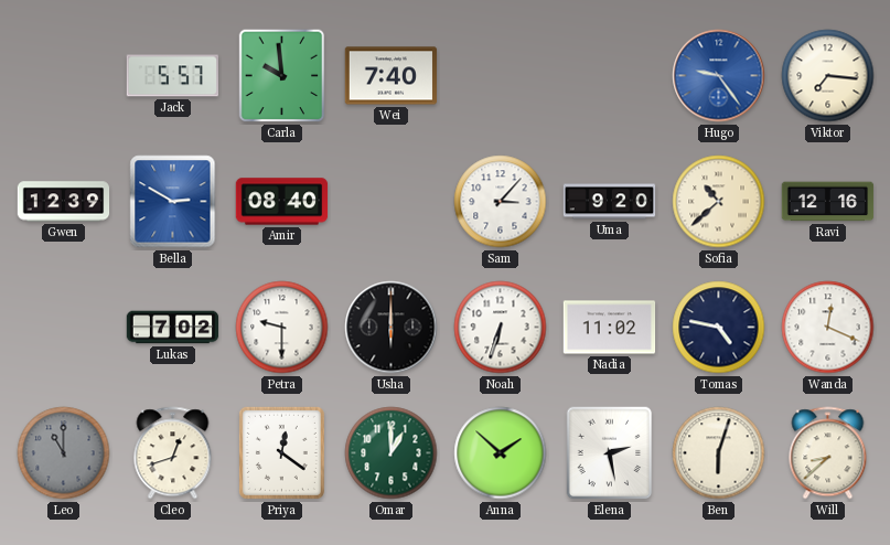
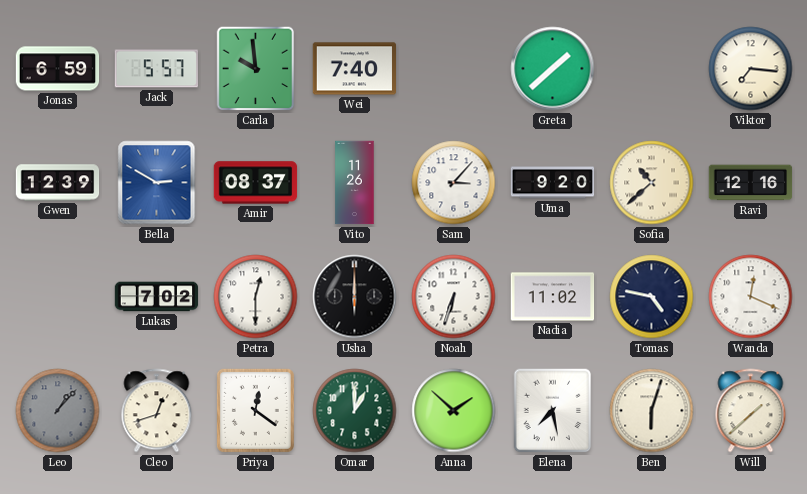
Jonas: none -> 6:59
Greta: none -> 1:38
Hugo: 9:24 -> none
Amir: 08:40 -> 08:37
Vito: none -> 11:26
Petra: 9:30 -> 12:30
Leo: 11:00 -> 1:07
Elena: 2:28 -> 7:28
Will: 8:38 -> 1:38
